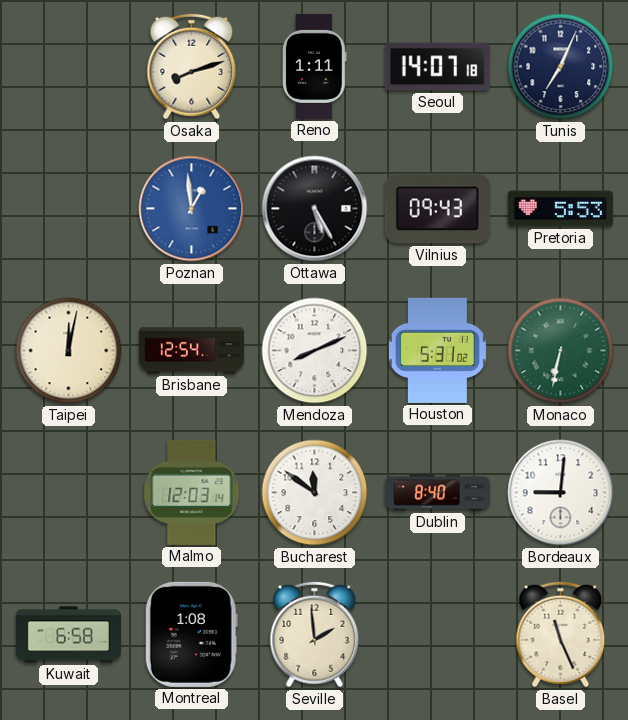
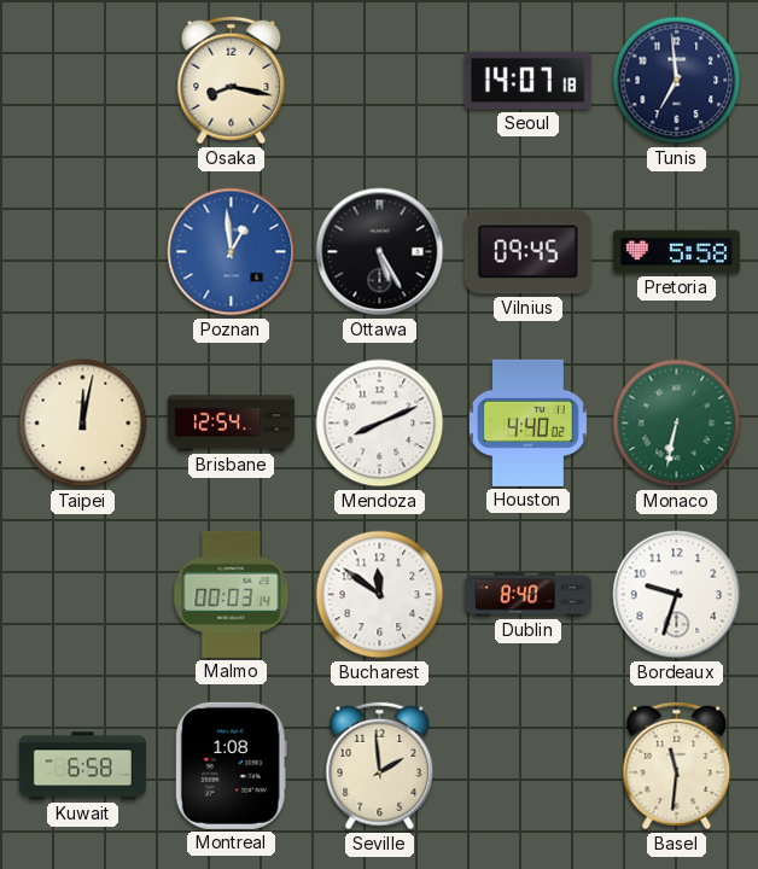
Osaka: 8:12 -> 8:17
Reno: 1:11 -> none
Tunis: 7:04 -> 6:59
Vilnius: 09:43 -> 09:45
Pretoria: 5:53 -> 5:58
Houston: 5:31 -> 4:40
Malmo: 12:03 -> 00:03
Bordeaux: 9:01 -> 9:33
Basel: 11:26 -> 11:31
